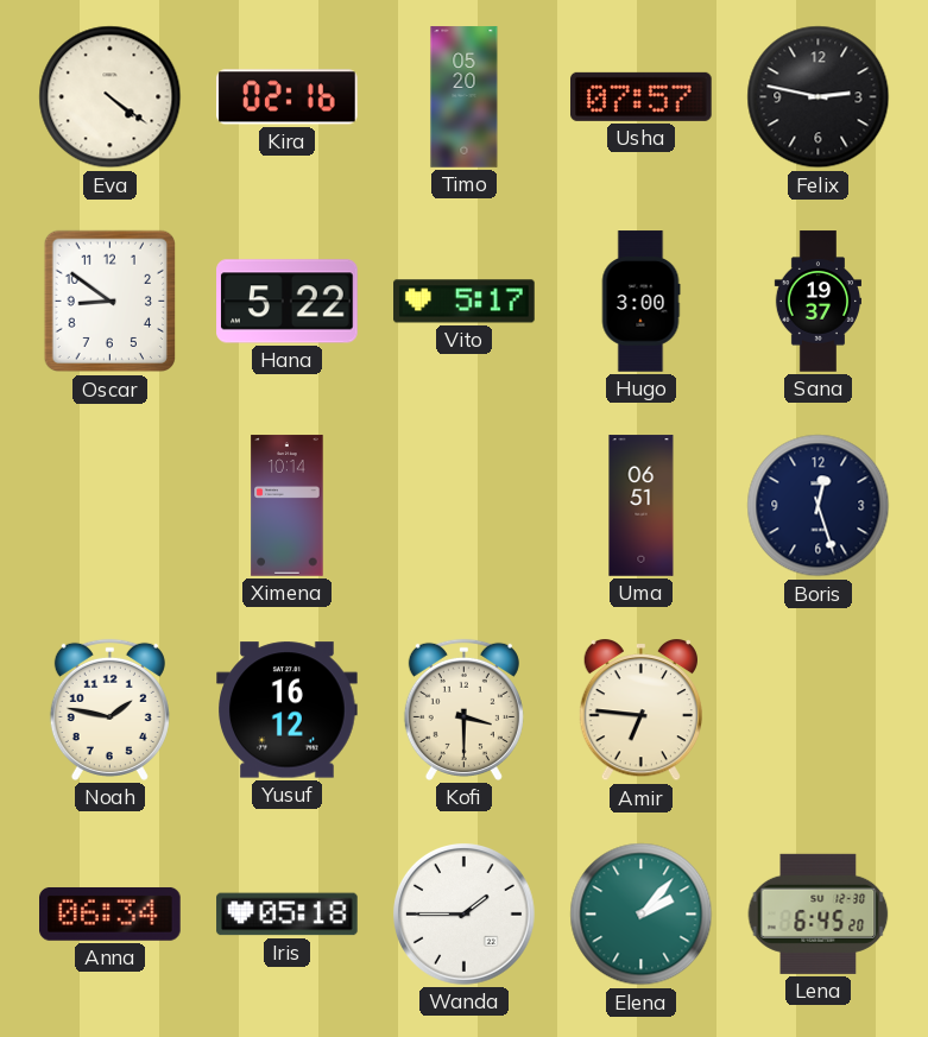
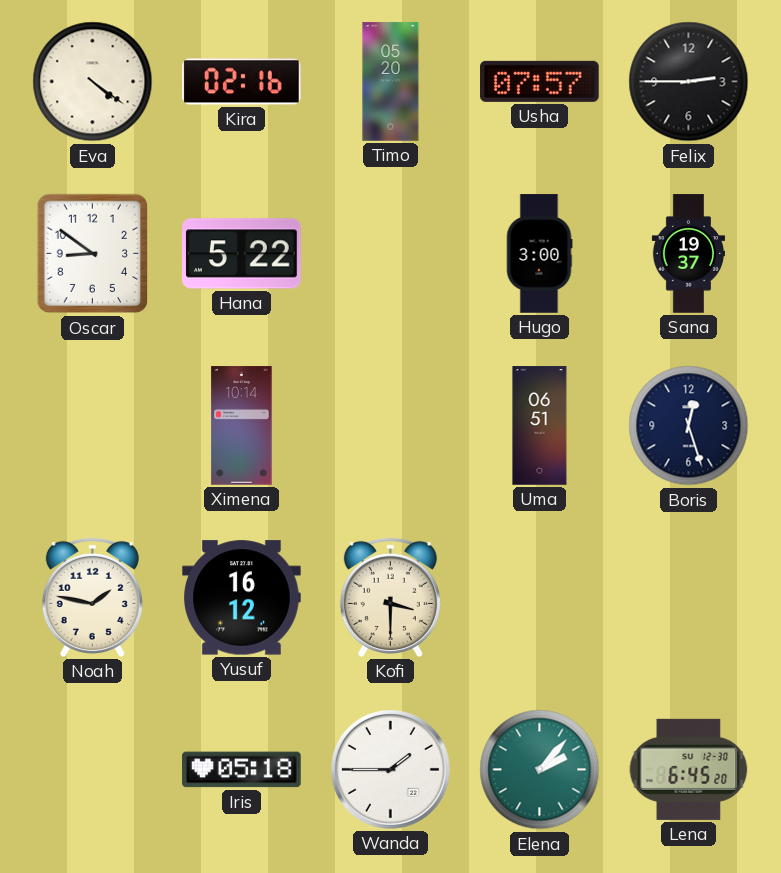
Felix: 2:47 -> 2:45
Vito: 5:17 -> none
Amir: 6:46 -> none
Anna: 06:34 -> none
